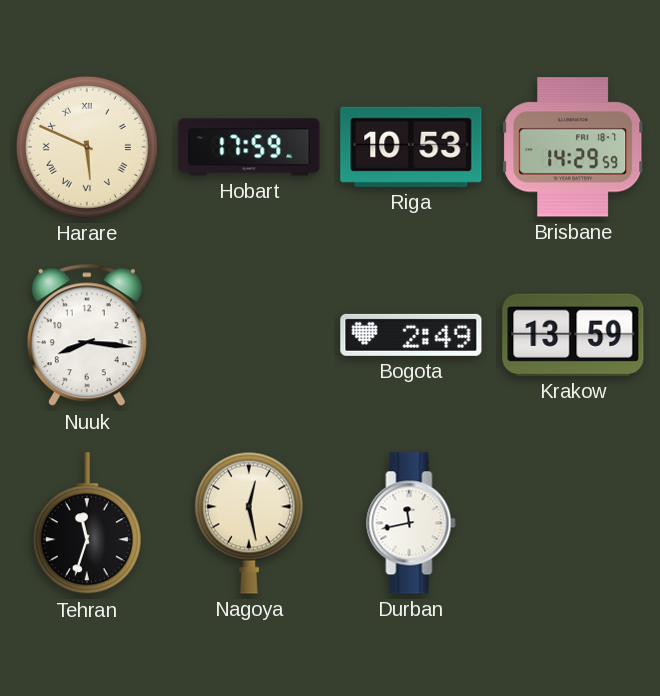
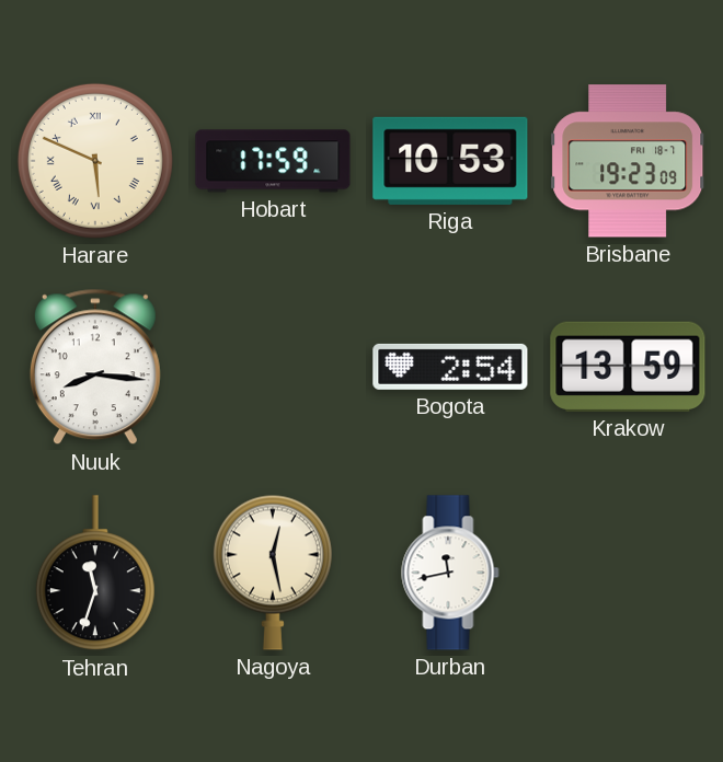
Brisbane: 14:29 -> 19:23
Bogota: 2:49 -> 2:54
